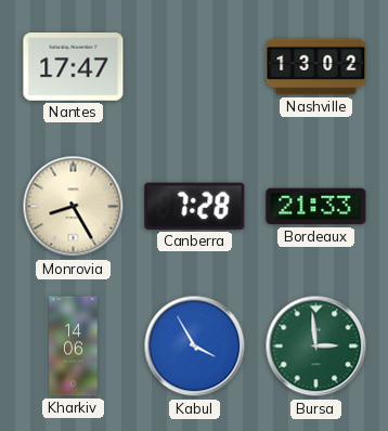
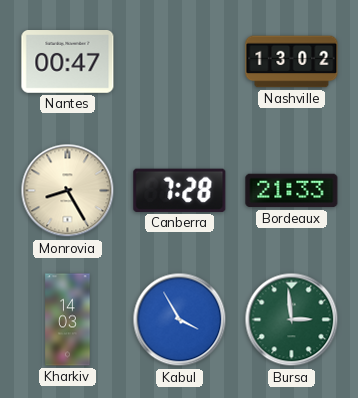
Nantes: 17:47 -> 00:47
Kharkiv: 14:06 -> 14:03
